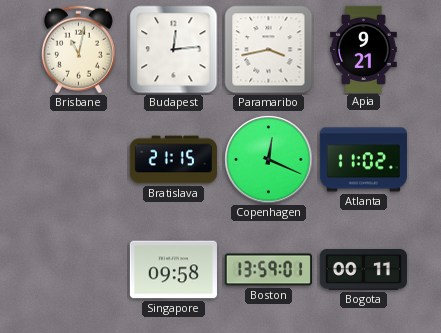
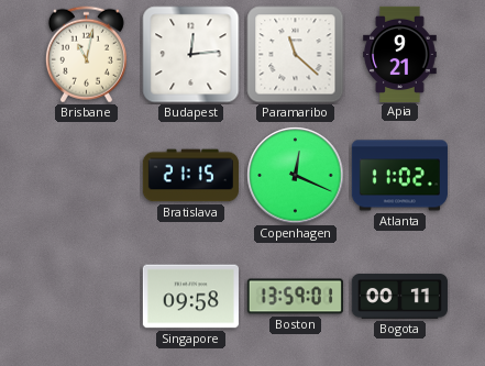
Paramaribo: 3:43 -> 11:22
